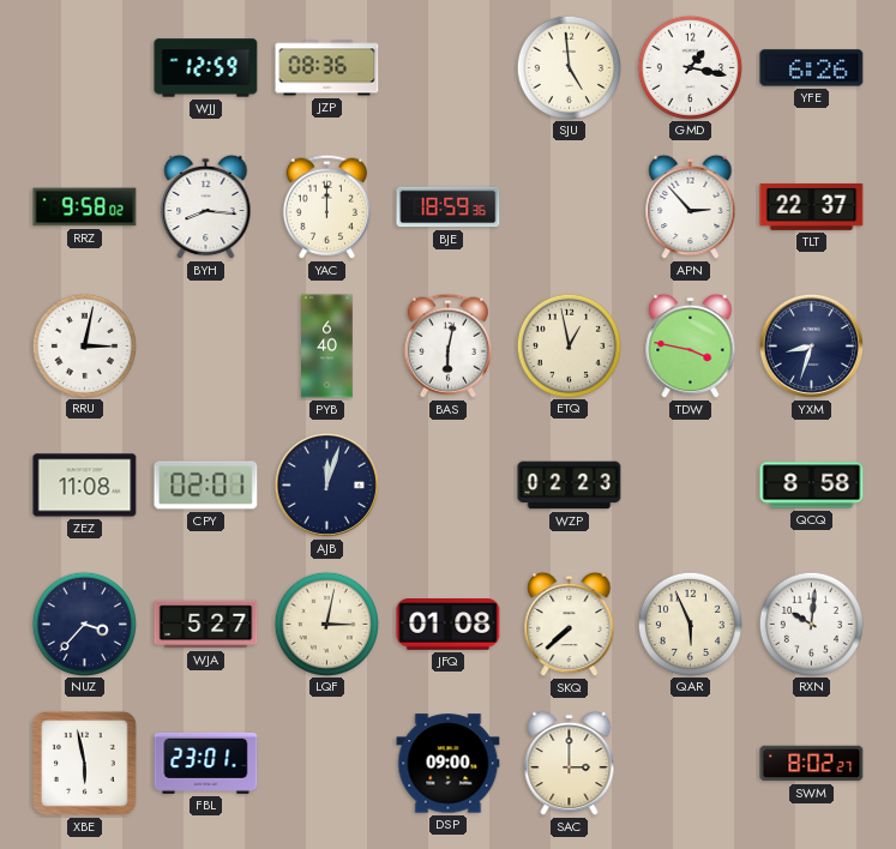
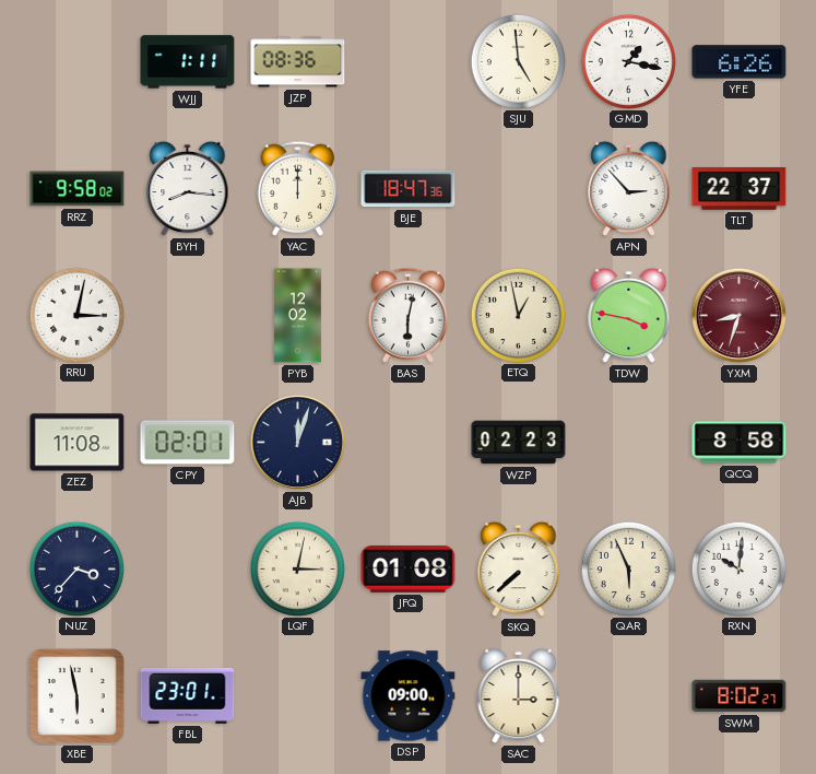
WJJ: 12:59 -> 1:11
BJE: 18:59 -> 18:47
PYB: 6:40 -> 12:02
YXM dial: navy -> burgundy
WJA: 5:27 -> none
